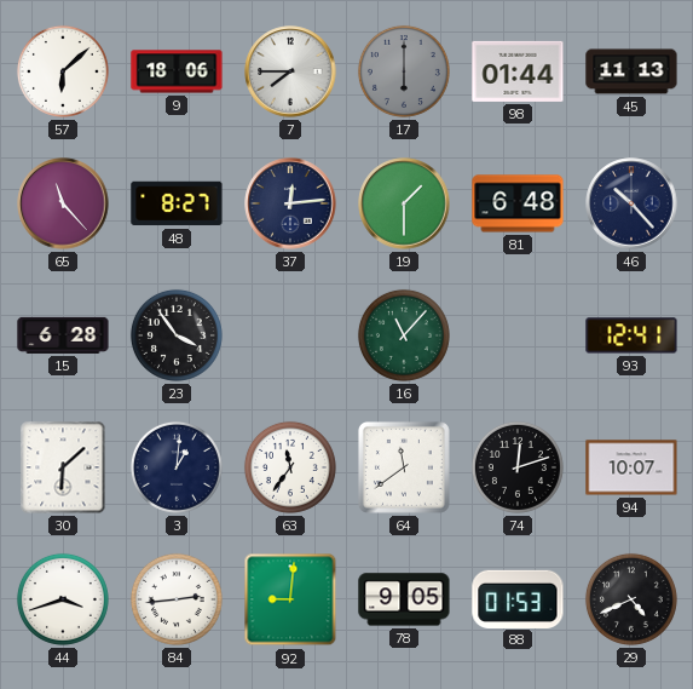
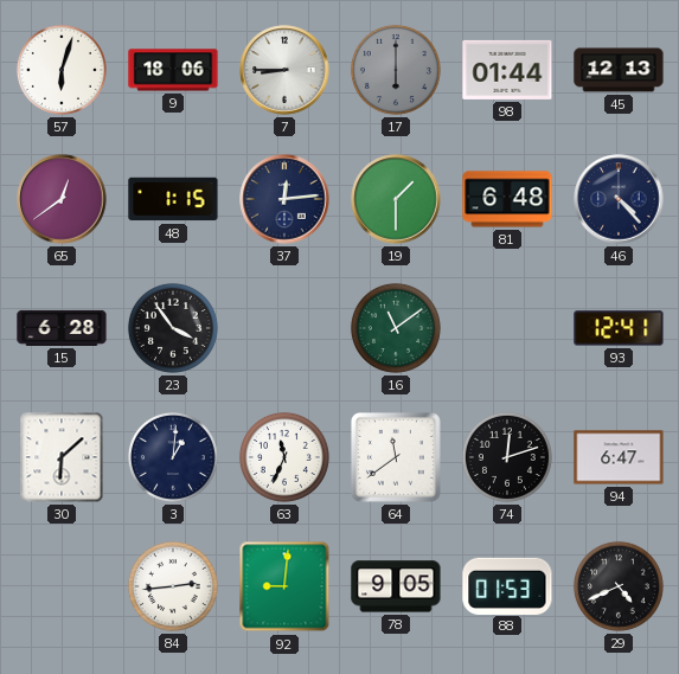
57: 6:08 -> 6:03
7: 7:45 -> 8:45
45: 11:13 -> 12:13
65: 11:23 -> 12:39
48: 8:27 -> 1:15
46: 10:23 -> 4:23
16: 11:07 -> 11:09
63: 11:36 -> 11:34
94: 10:07 -> 6:47
44: 3:42 -> none
